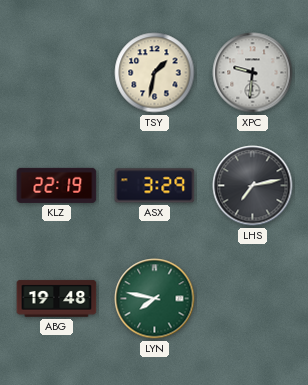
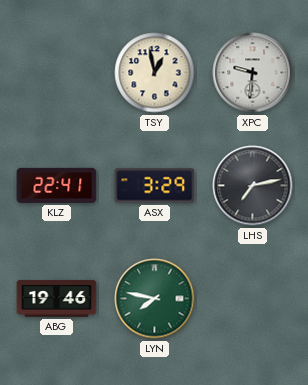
TSY: 1:32 -> 12:58
KLZ: 22:19 -> 22:41
ABG: 19:48 -> 19:46
